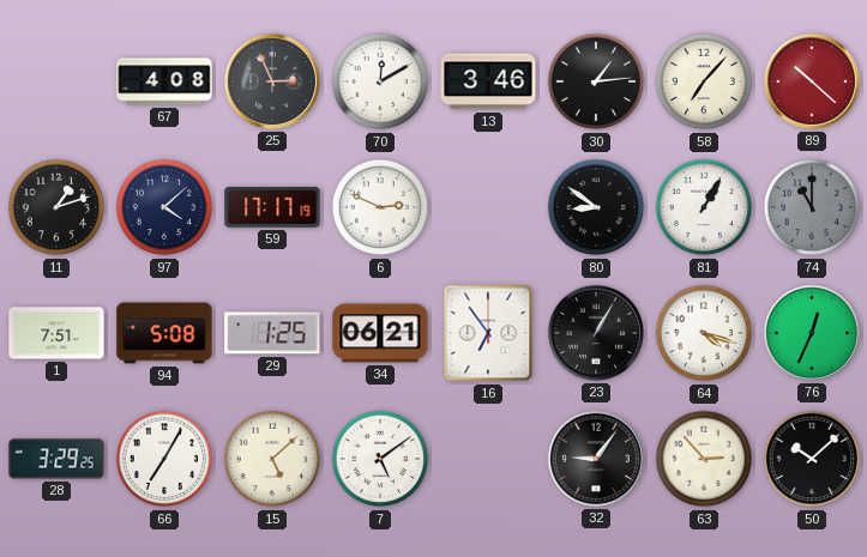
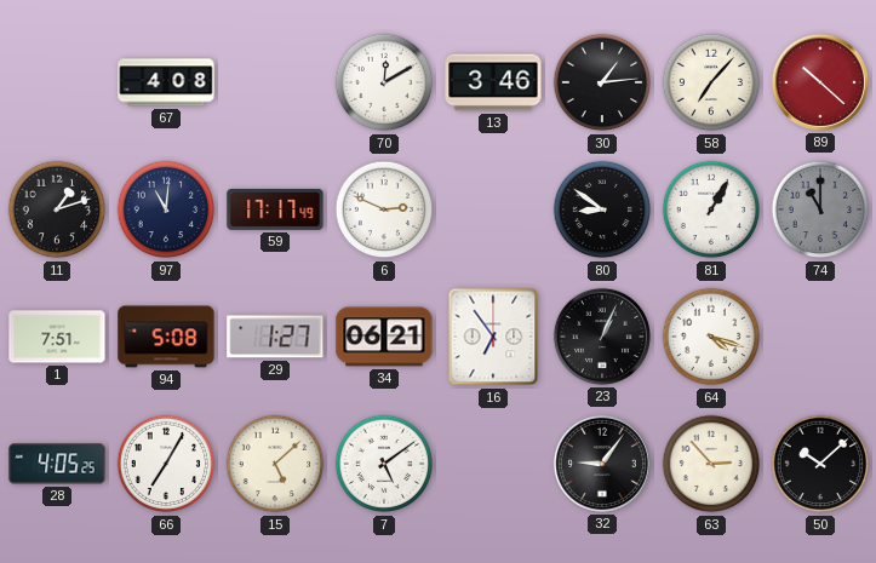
25: 2:56 -> none
97: 4:08 -> 11:01
59: 17:17:19 -> 17:17:49
29: 1:25 -> 1:27
23: 1:05 -> 1:04
76: 12:34 -> none
28: 3:29 -> 4:05
